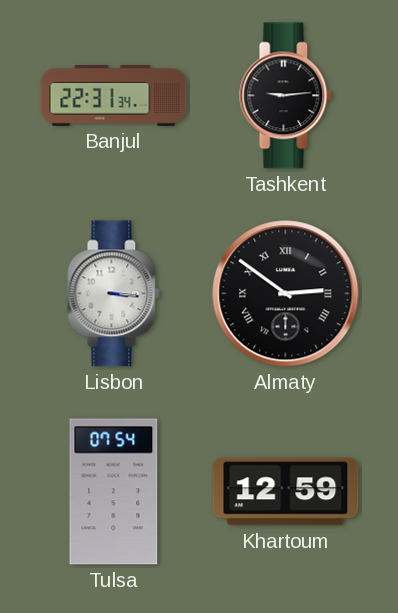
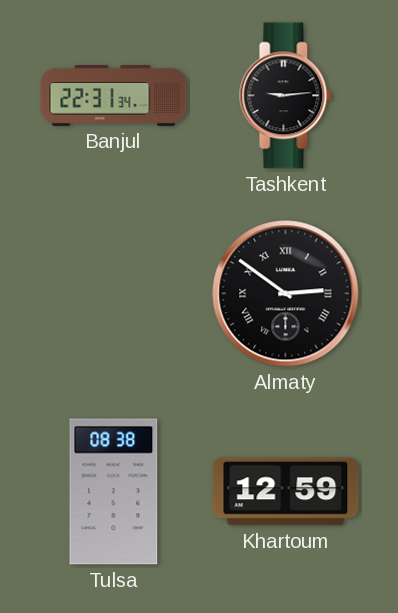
Lisbon: 3:16 -> none
Tulsa: 07:54 -> 08:38
